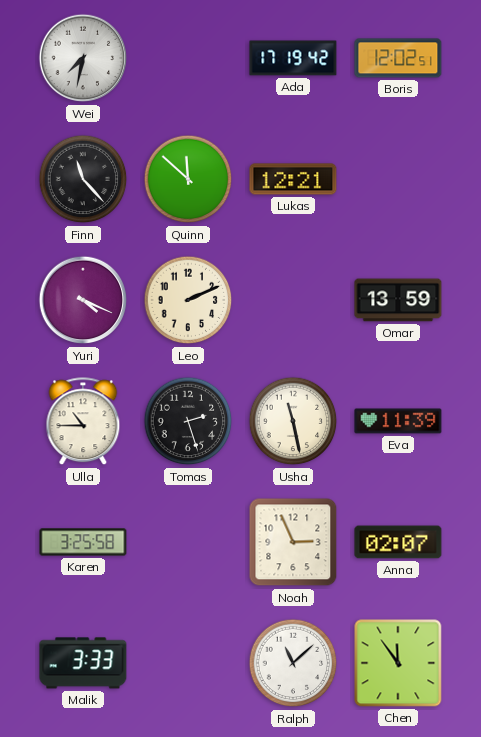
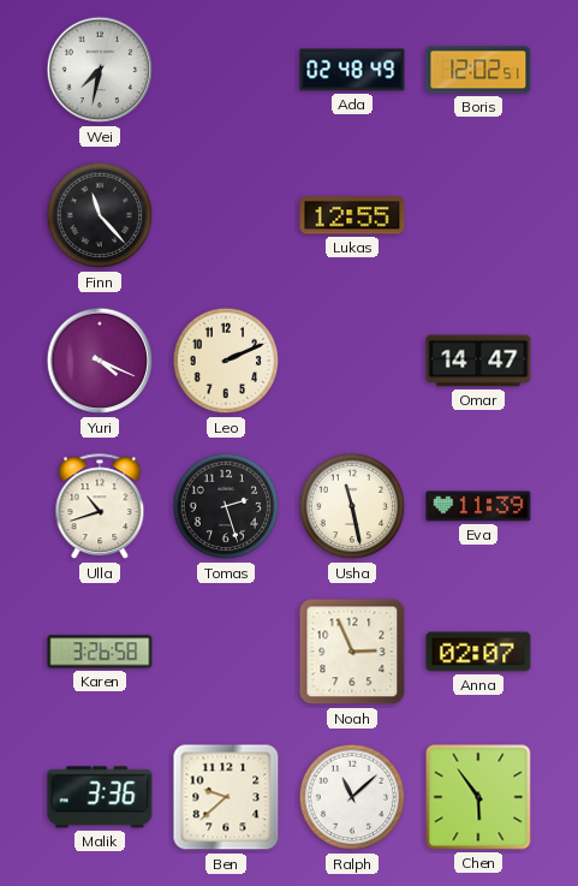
Ada: 17:19 -> 02:48
Quinn: 11:52 -> none
Lukas: 12:21 -> 12:55
Omar: 13:59 -> 14:47
Ulla: 10:45 -> 10:42
Karen: 3:25 -> 3:26
Malik: 3:33 -> 3:36
Ben: none -> 9:38
Chen: 11:54 -> 5:54
